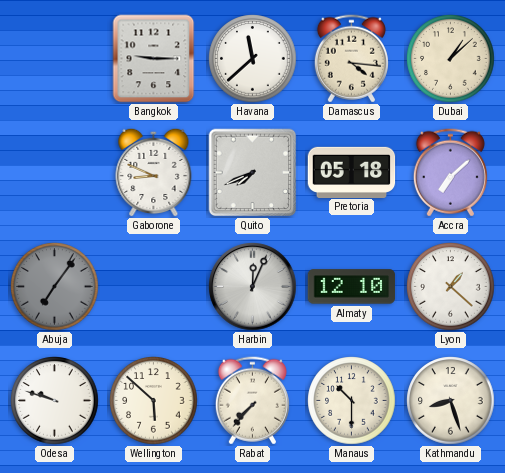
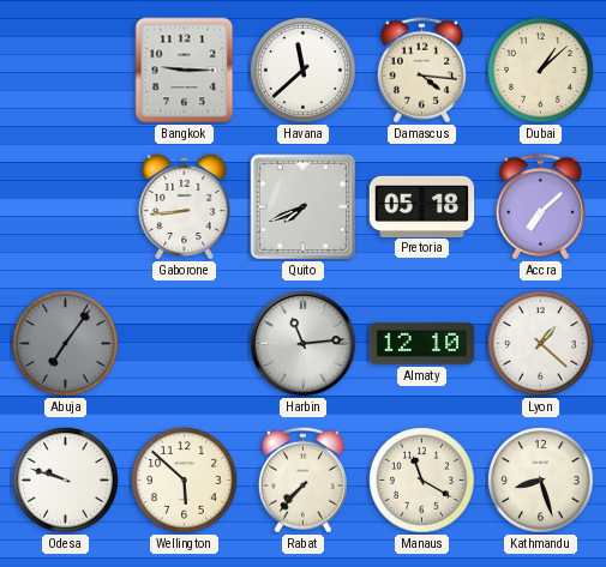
Gaborone: 8:49 -> 8:44
Harbin: 12:04 -> 11:14
Manaus: 10:30 -> 11:20
